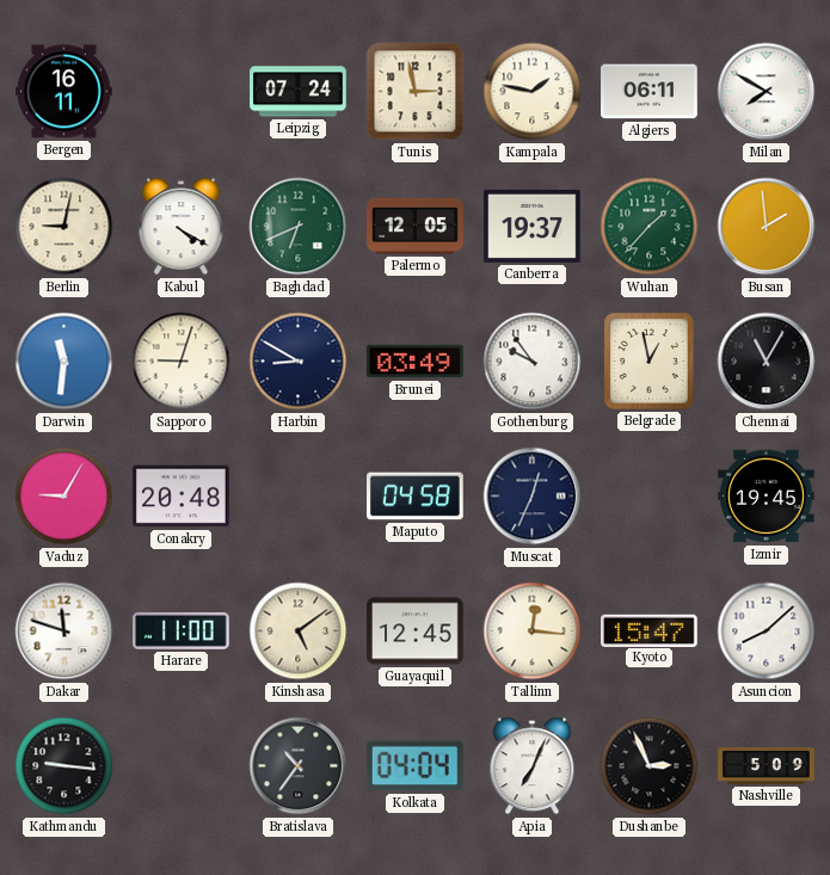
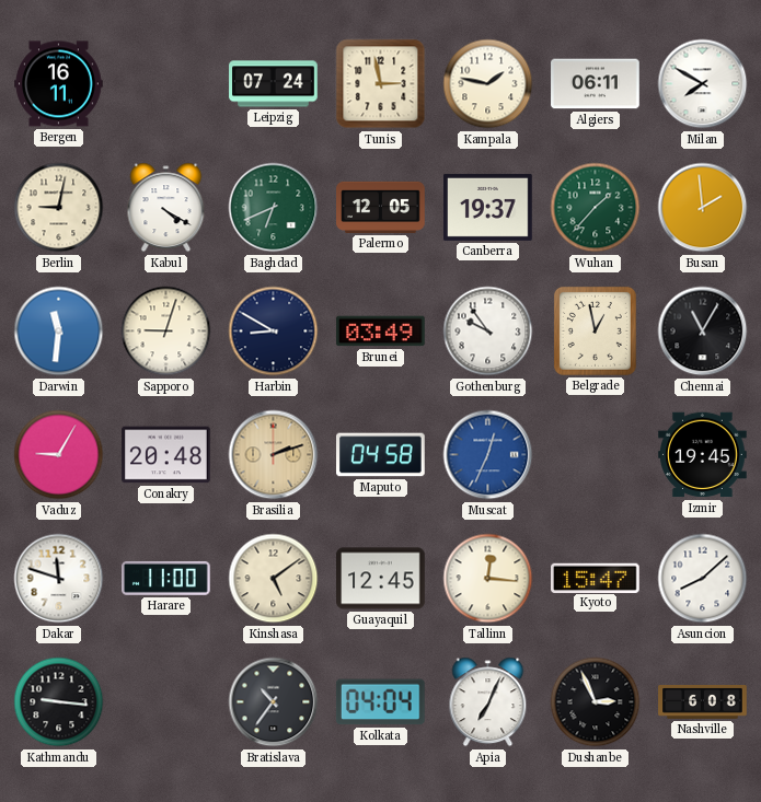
Brasilia: none -> 2:12
Muscat dial: navy -> blue
Nashville: 5:09 -> 6:08
